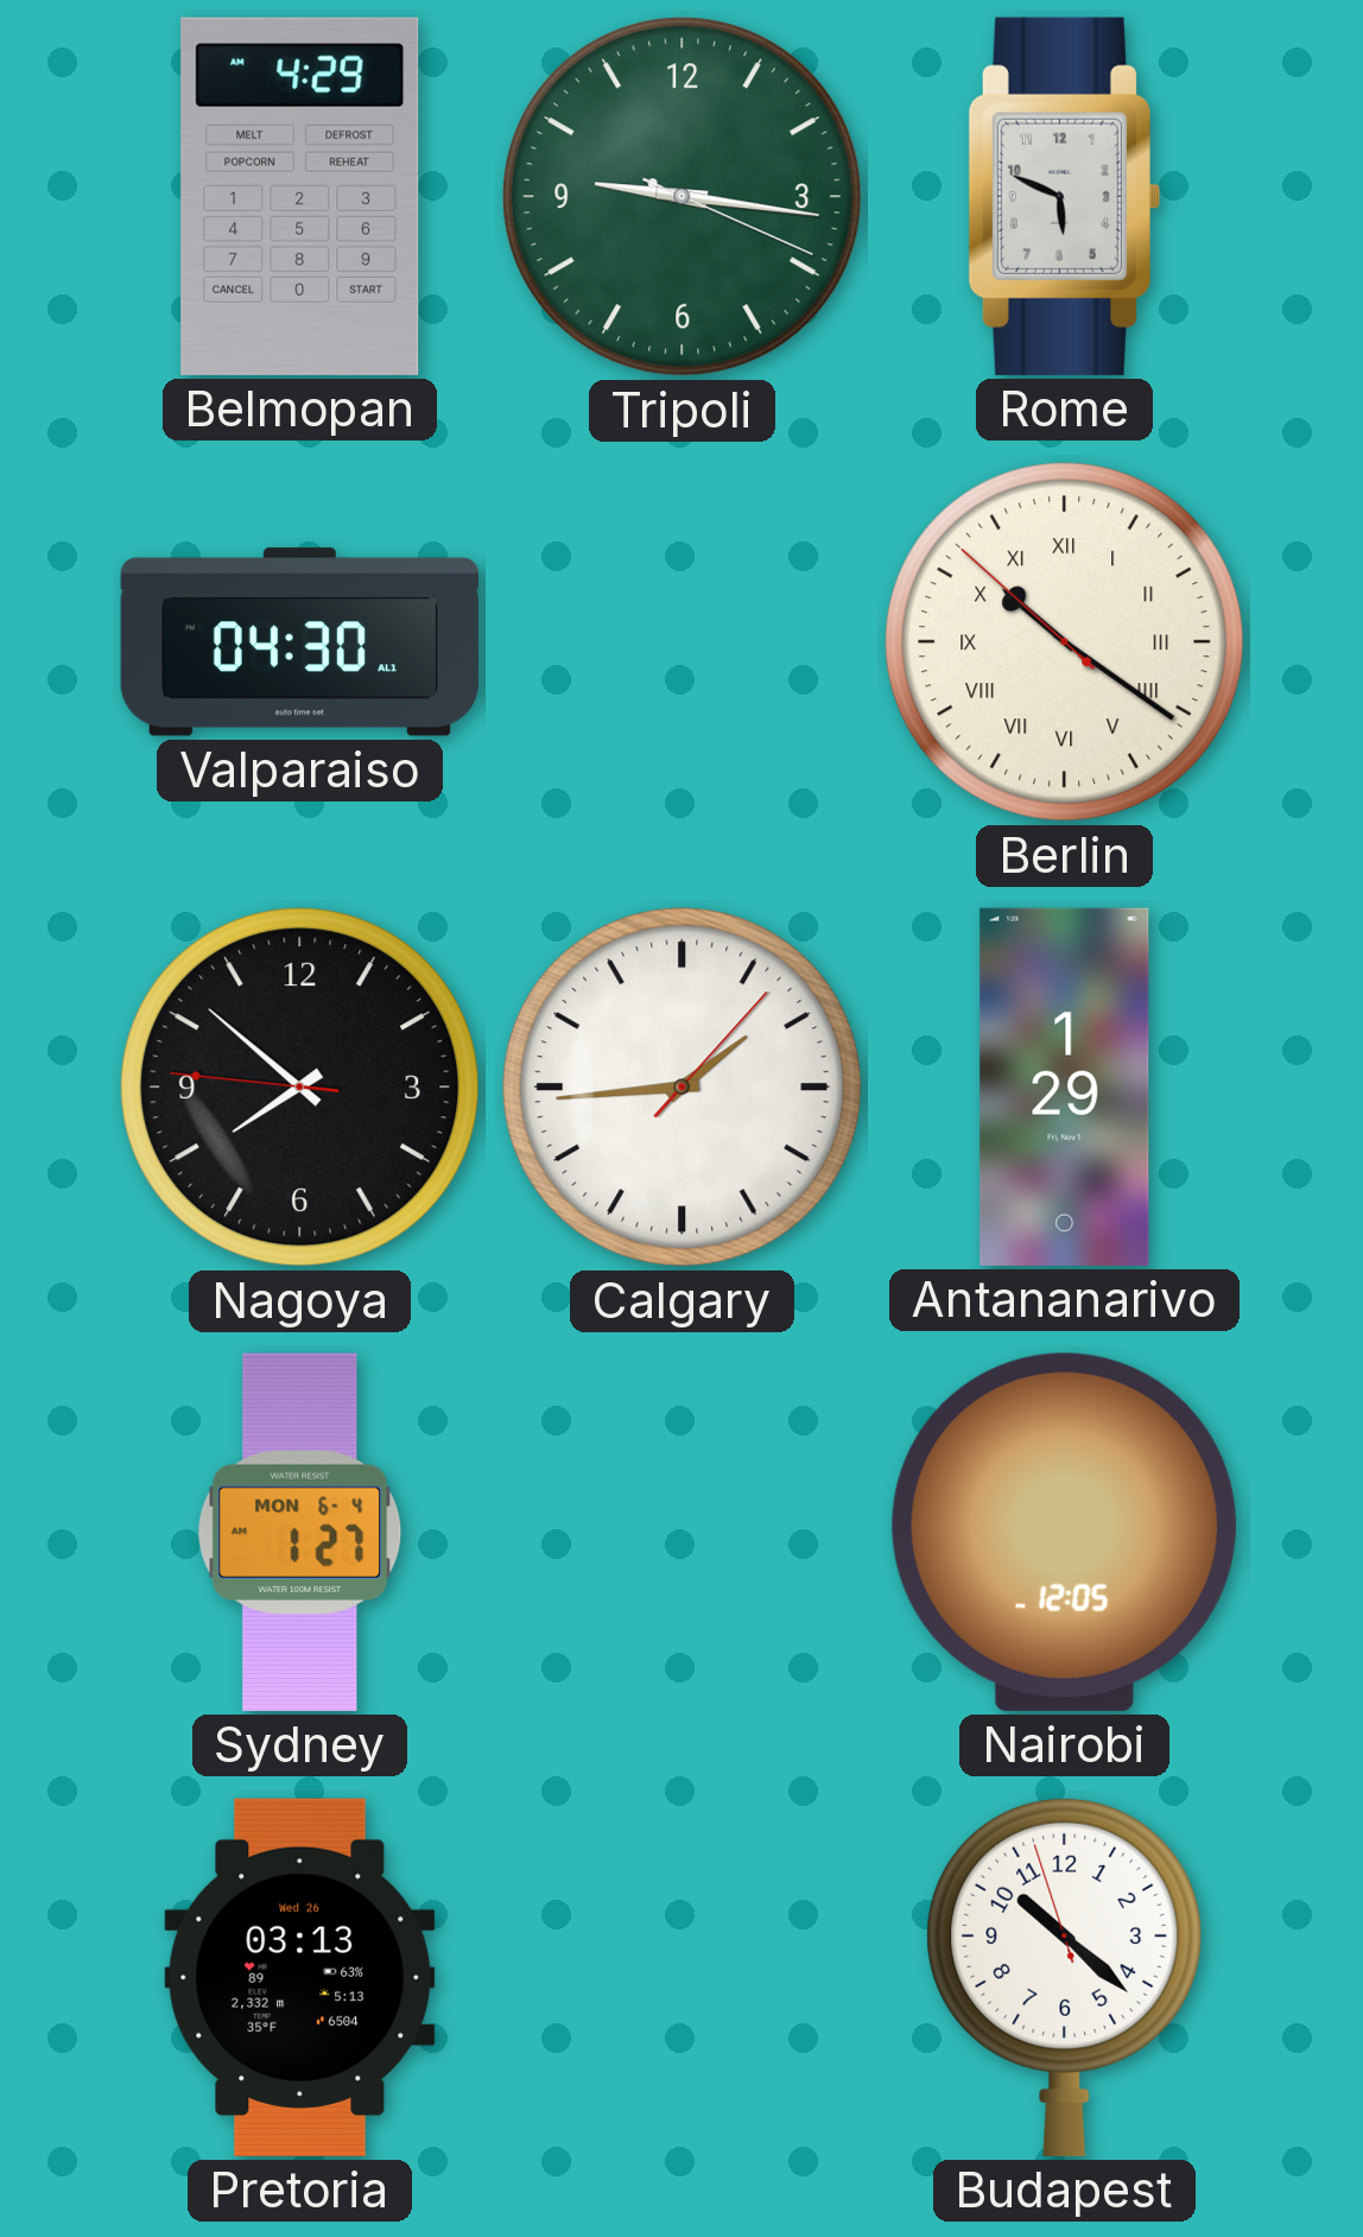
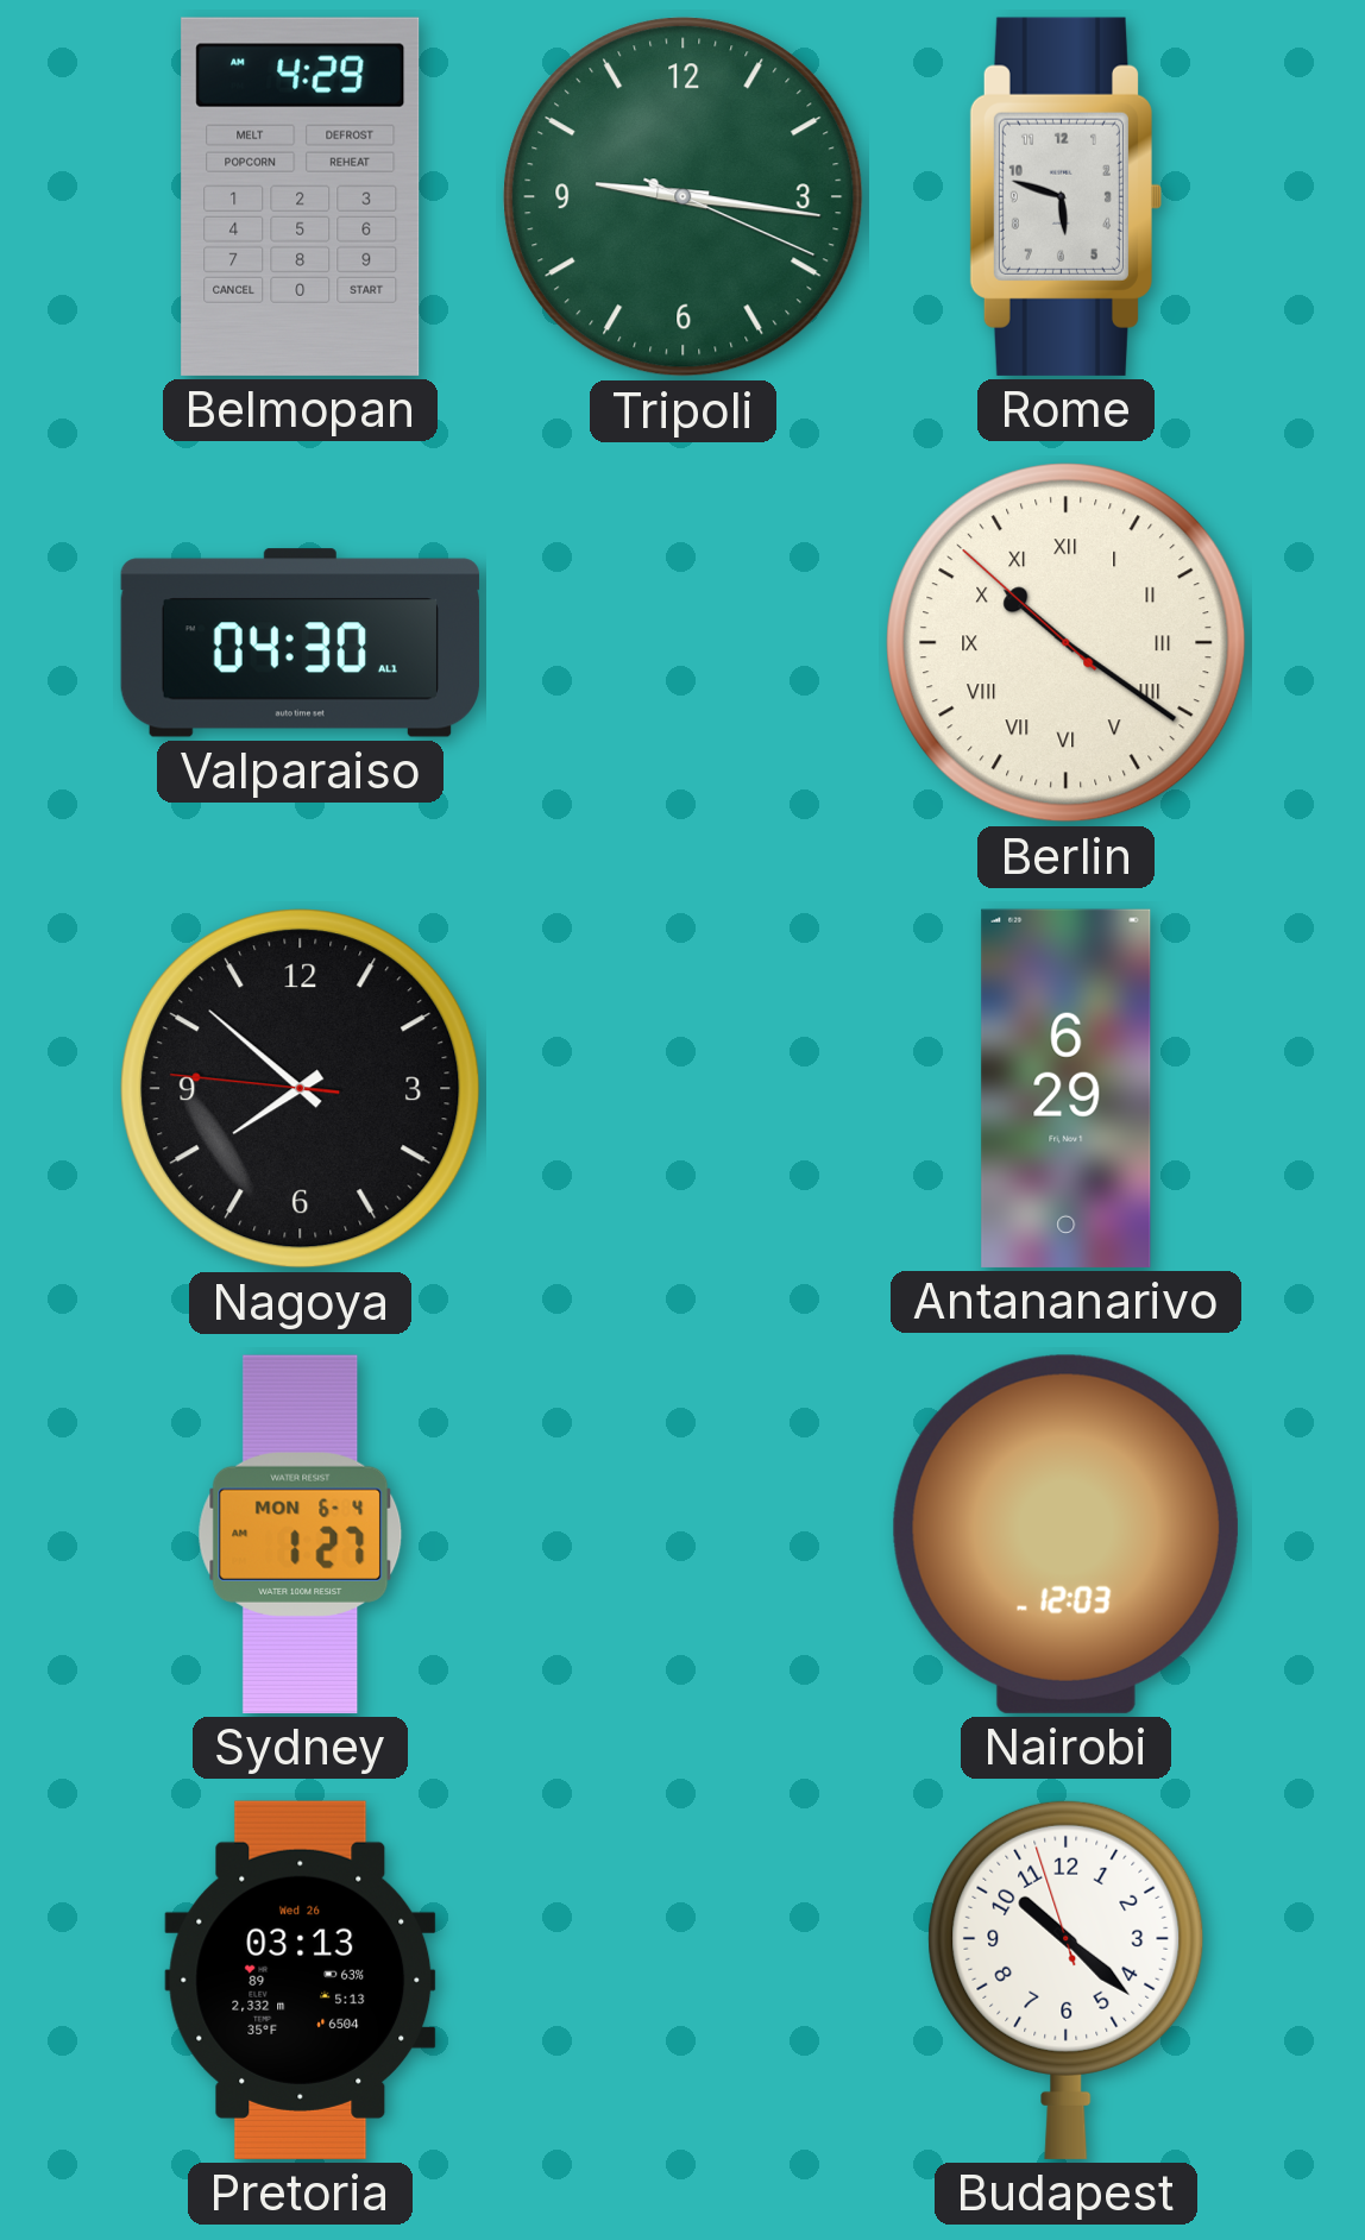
Rome: 5:49 -> 5:48
Calgary: 1:44 -> none
Antananarivo: 1:29 -> 6:29
Nairobi: 12:05 -> 12:03
